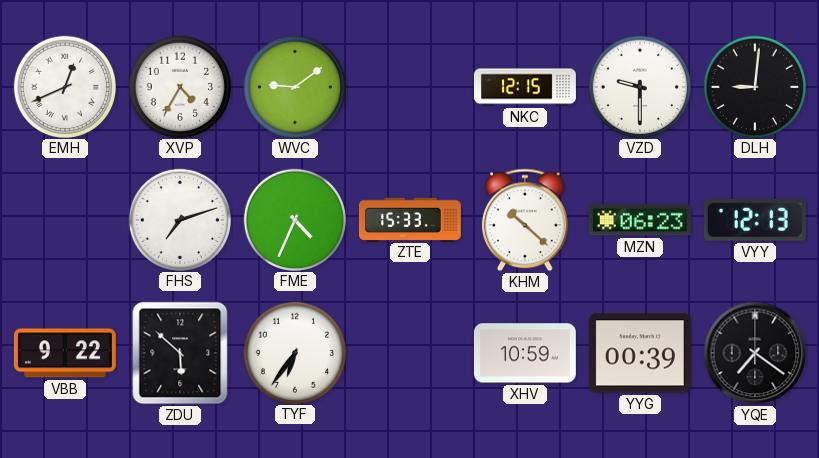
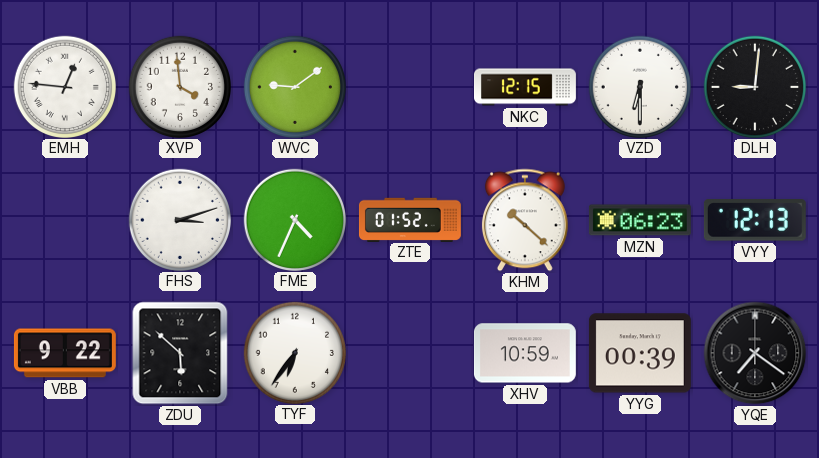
EMH: 12:41 -> 12:46
XVP: 4:35 -> 3:59
VZD: 9:30 -> 6:30
FHS: 7:12 -> 3:12
ZTE: 15:33 -> 01:52
